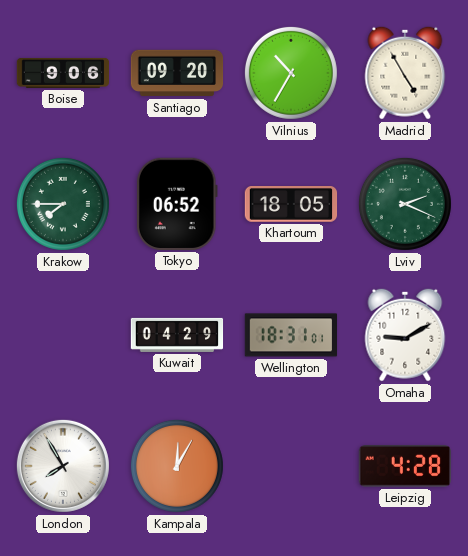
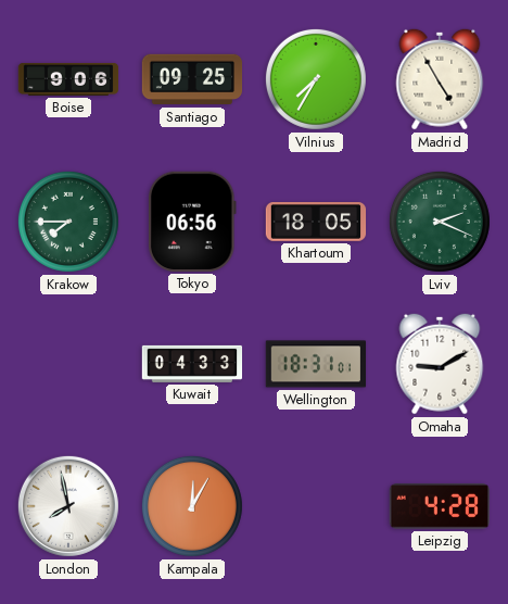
Santiago: 09:20 -> 09:25
Vilnius: 10:35 -> 7:35
Tokyo: 06:52 -> 06:56
Kuwait: 04:29 -> 04:33
London: 7:55 -> 7:58
